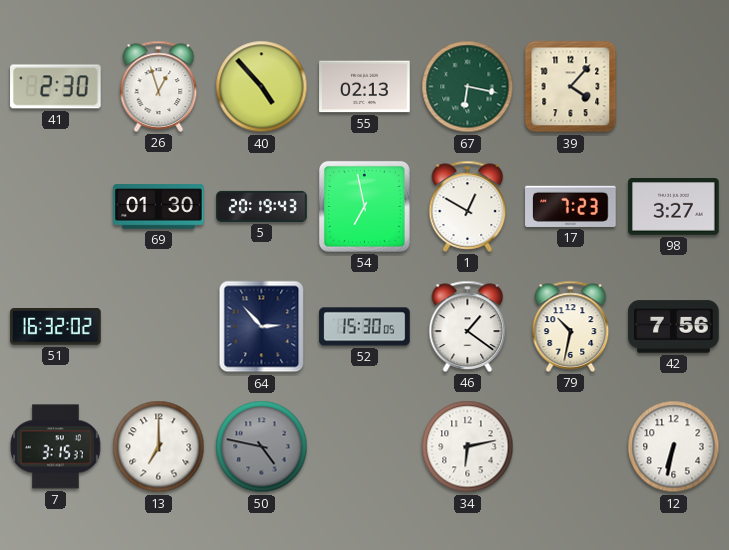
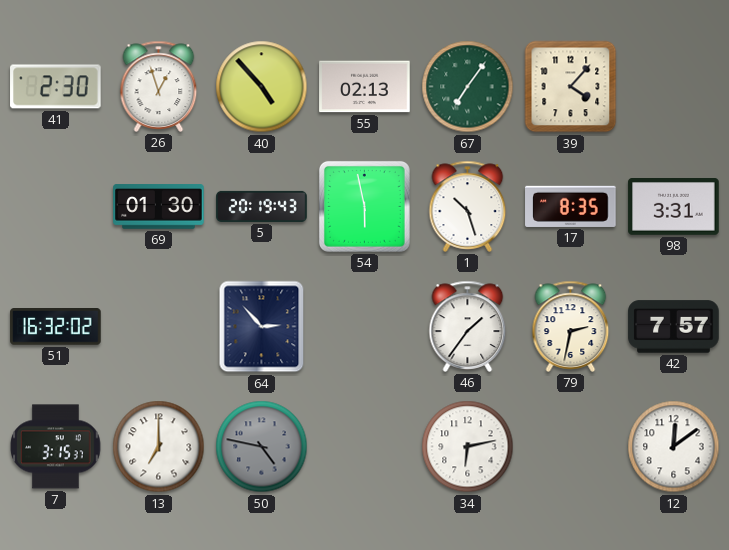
67: 6:17 -> 7:06
54: 6:58 -> 5:58
1: 12:50 -> 10:27
17: 7:23 -> 8:35
98: 3:27 -> 3:31
52: 15:30 -> none
46: 1:21 -> 1:36
79: 10:32 -> 2:32
42: 7:56 -> 7:57
12: 6:32 -> 12:09
